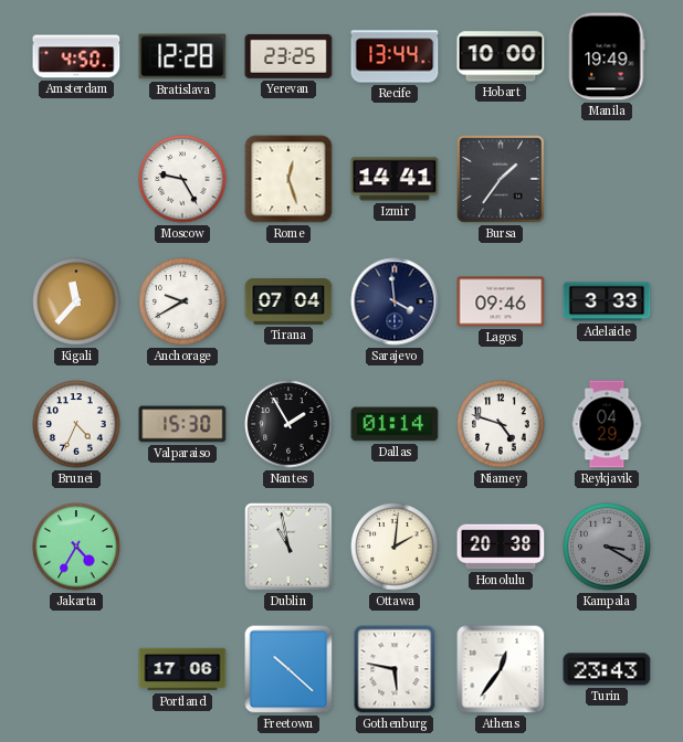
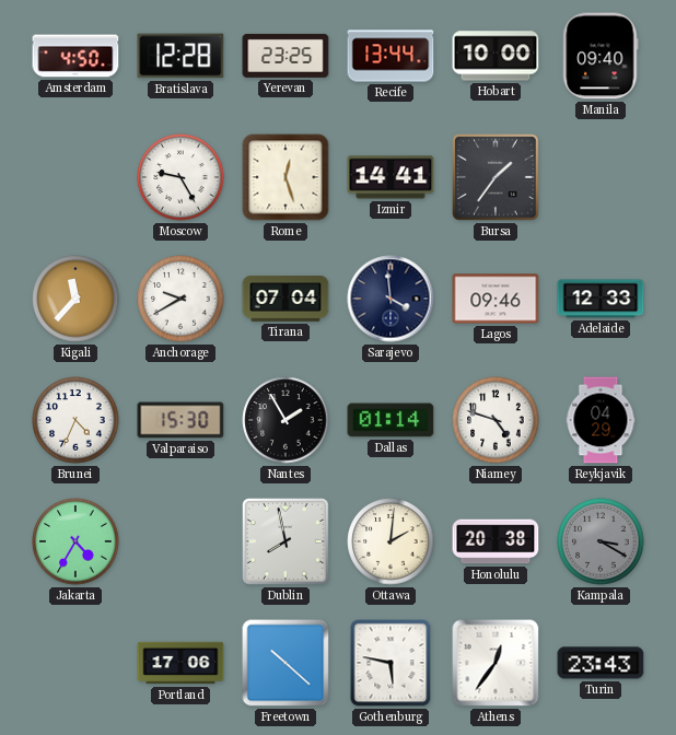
Manila: 19:49 -> 09:40
Adelaide: 3:33 -> 12:33
Dublin: 10:58 -> 7:58
